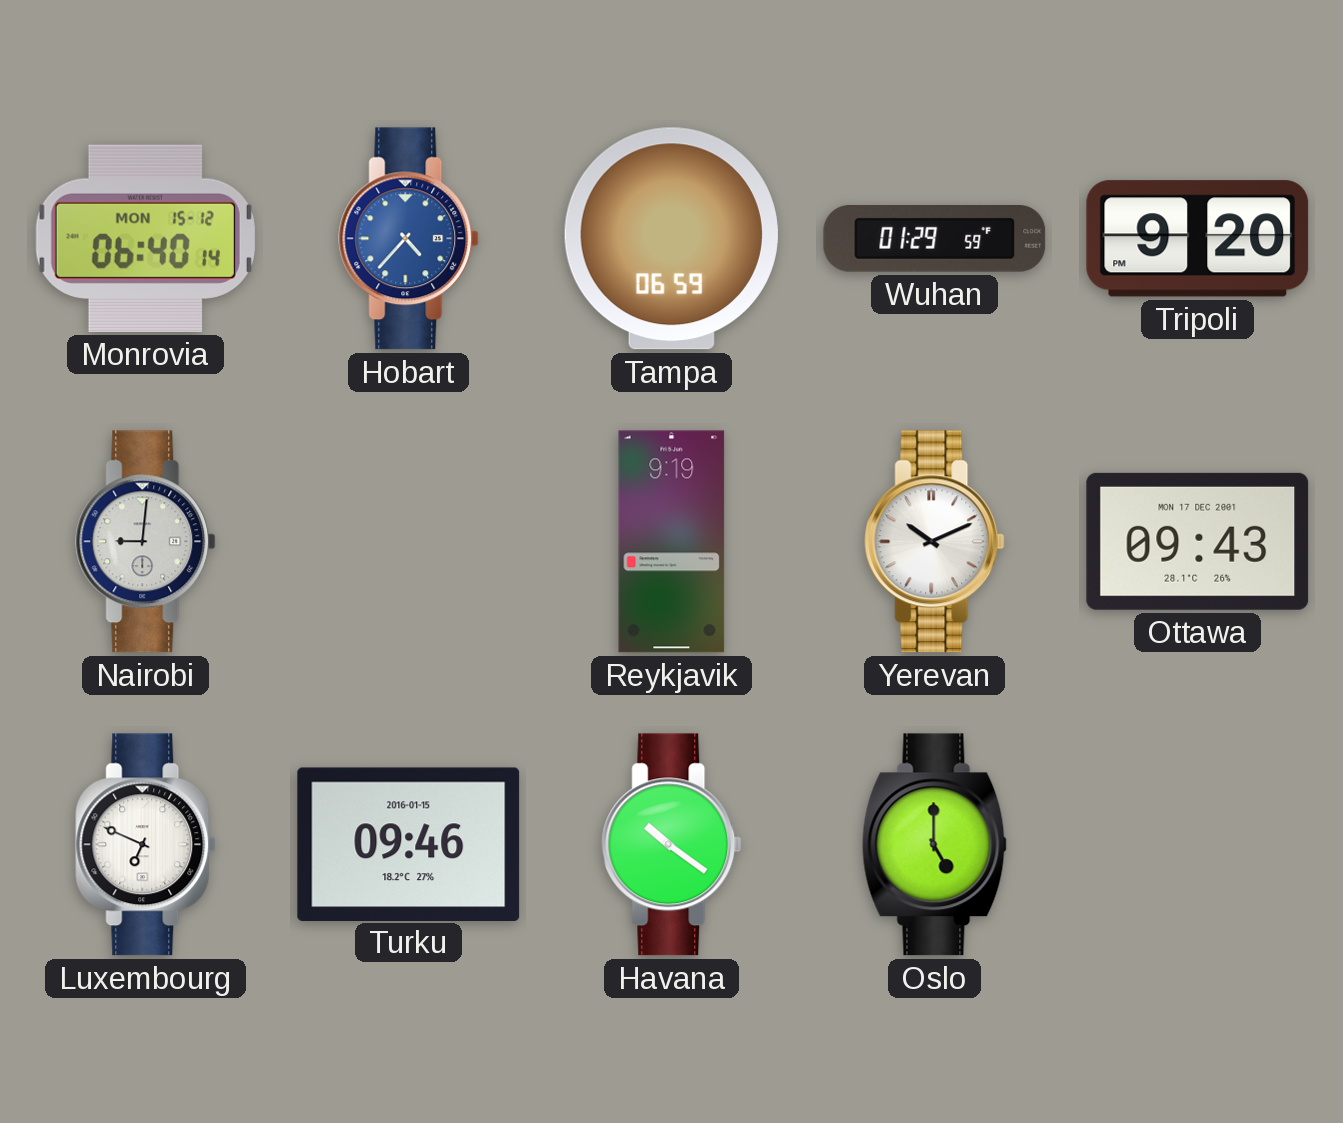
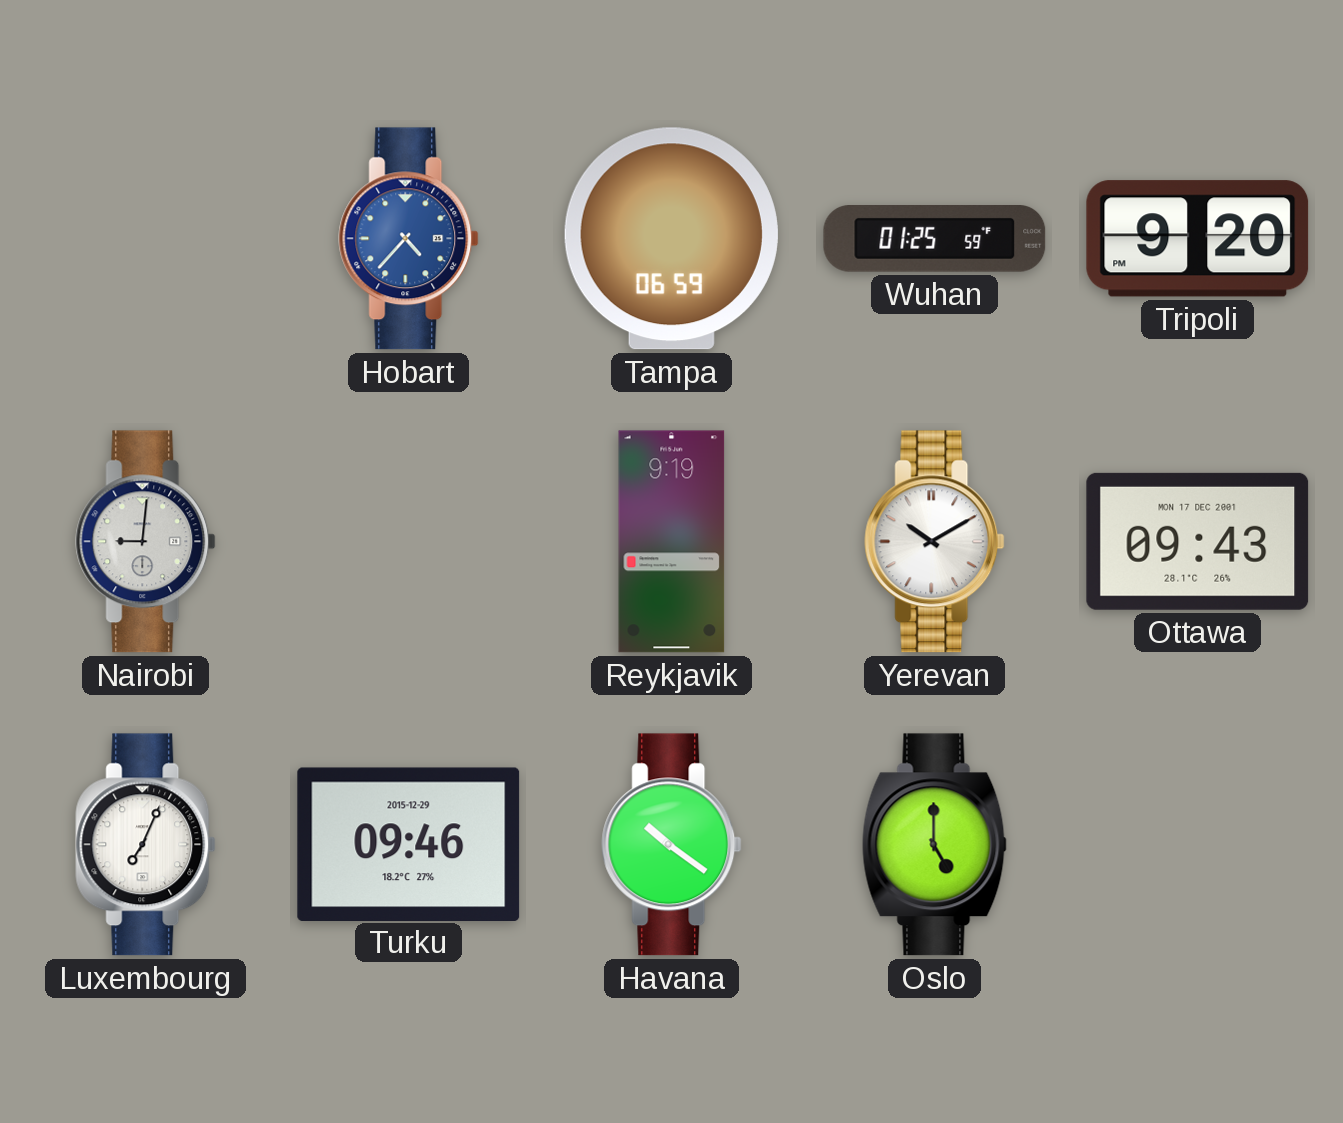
Monrovia: 06:40 -> none
Wuhan: 01:29 -> 01:25
Yerevan: 10:11 -> 10:10
Luxembourg: 6:49 -> 7:04
Turku date: 2016-01-15 -> 2015-12-29
